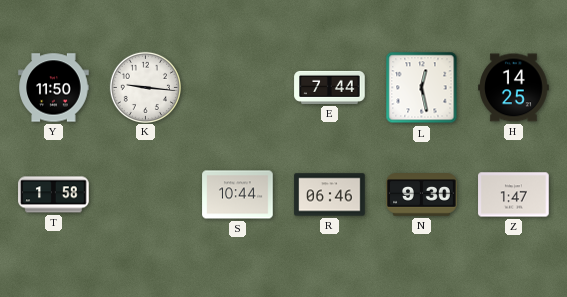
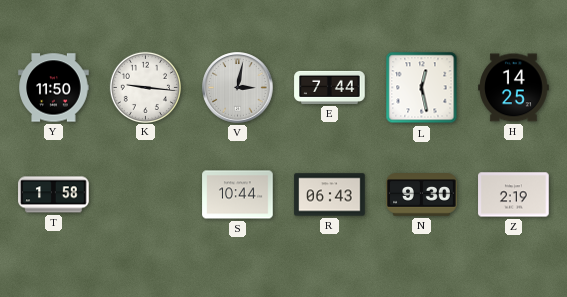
V: none -> 3:02
R: 06:46 -> 06:43
Z: 1:47 -> 2:19
